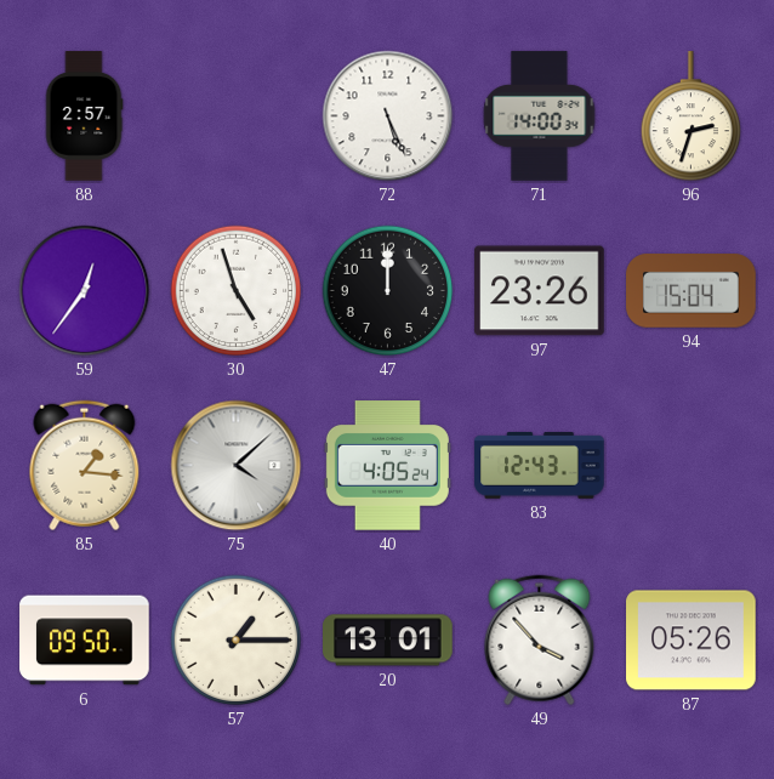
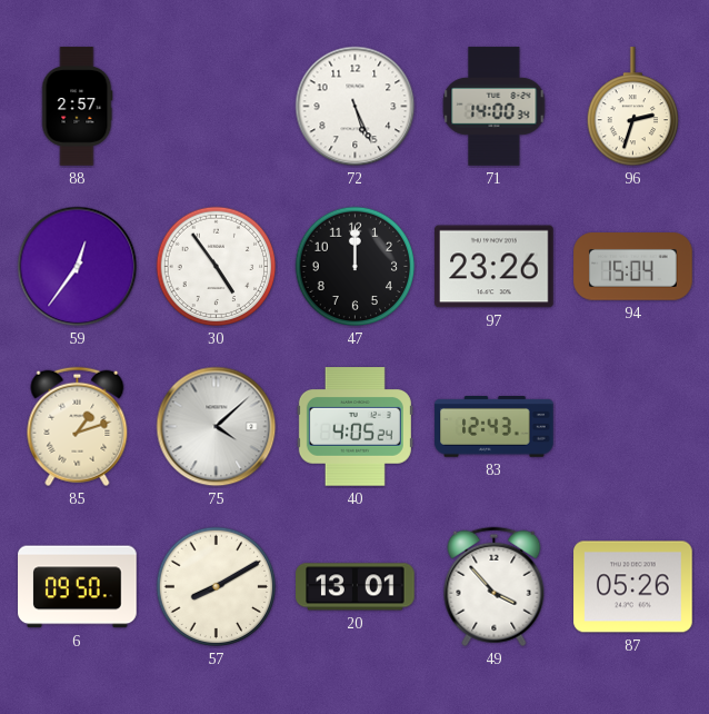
30: 4:57 -> 4:54
85: 1:16 -> 1:12
57: 1:15 -> 8:10
